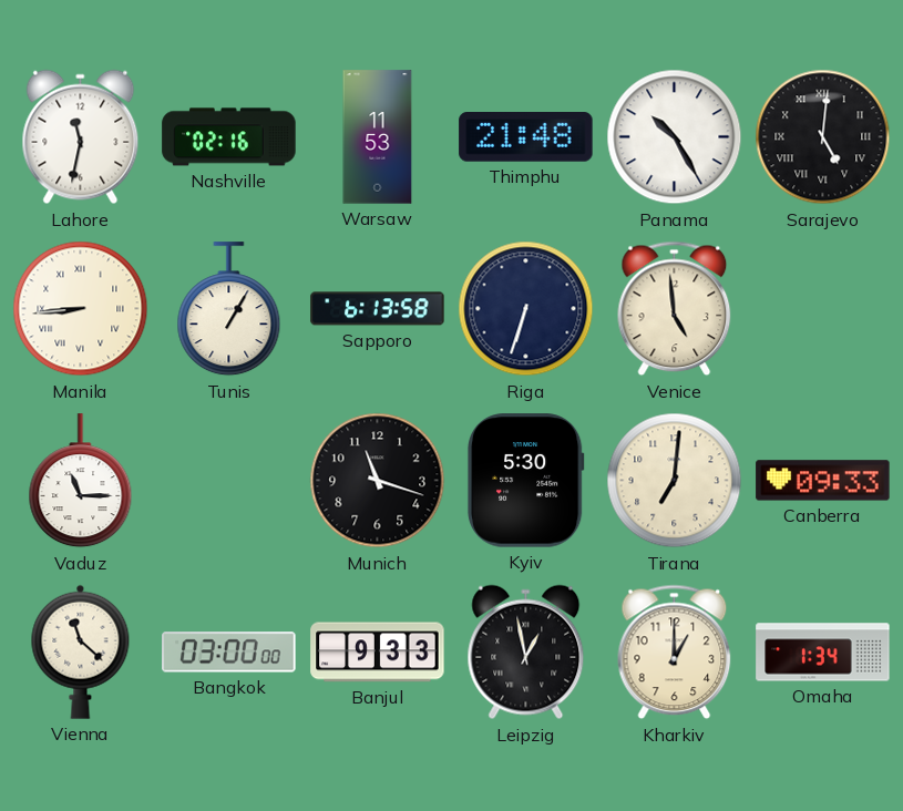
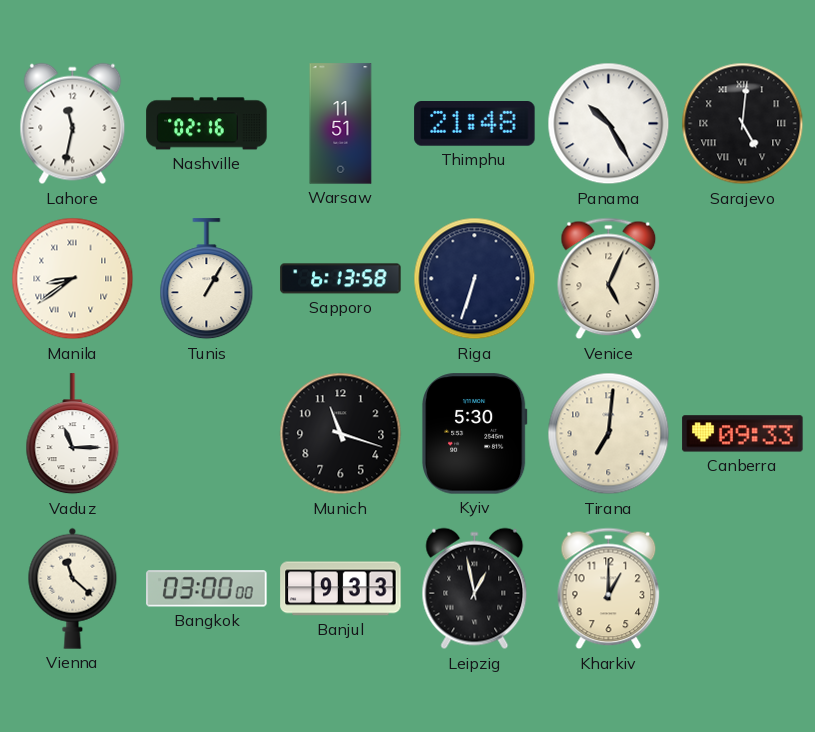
Warsaw: 11:53 -> 11:51
Manila: 8:44 -> 8:39
Venice: 4:59 -> 5:04
Omaha: 1:34 -> none
